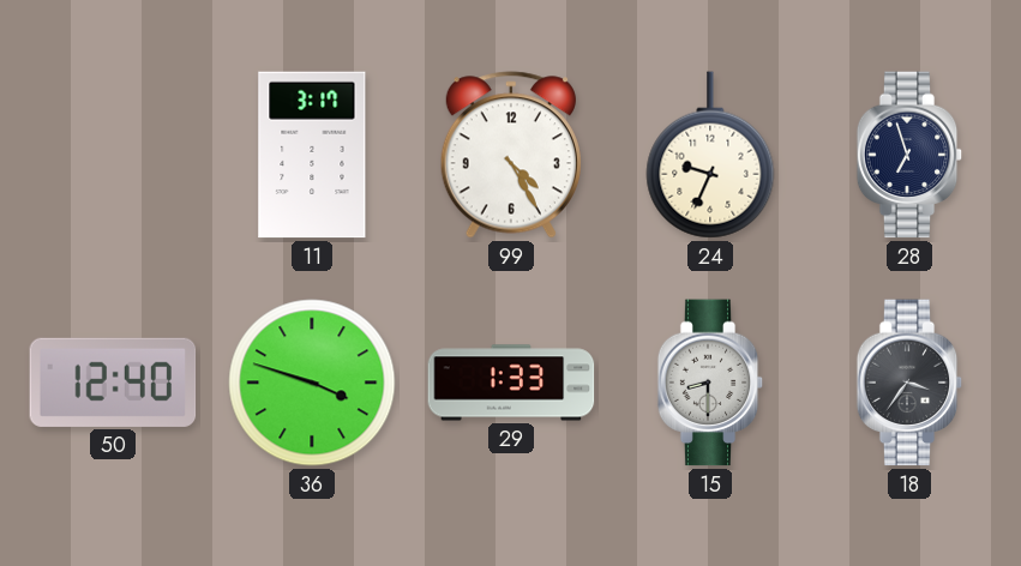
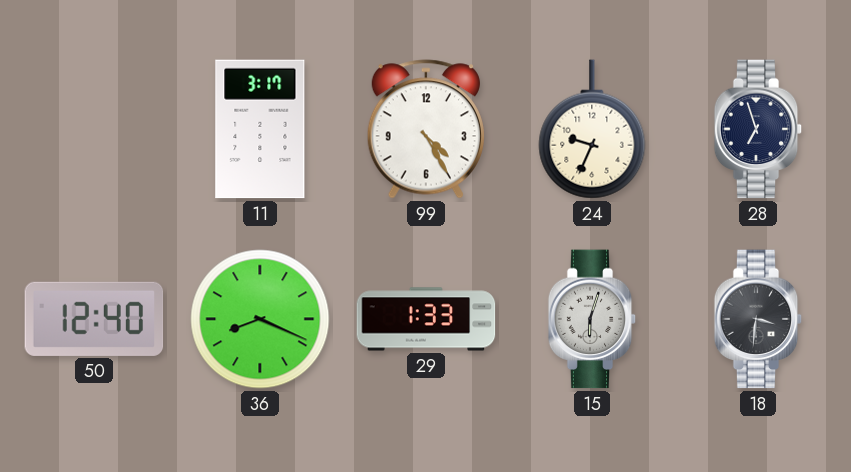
36: 3:48 -> 8:19
15: 8:30 -> 6:03
18: 3:36 -> 3:31
